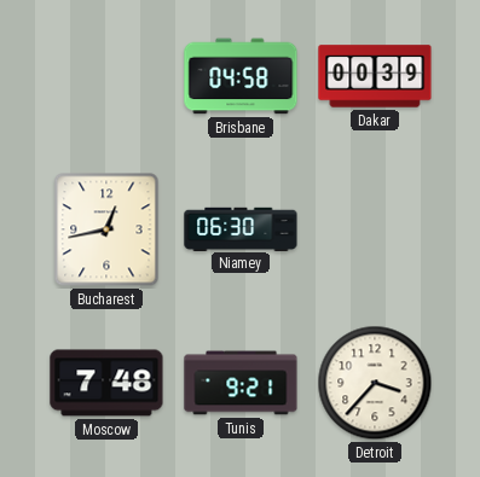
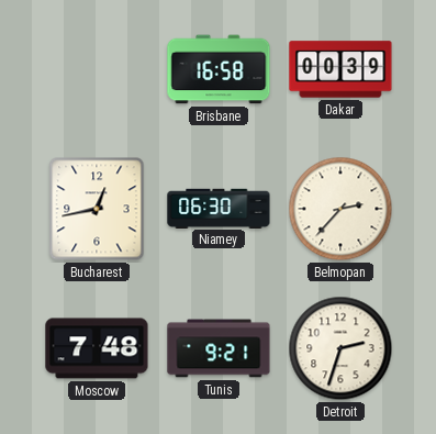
Brisbane: 04:58 -> 16:58
Belmopan: none -> 2:37
Detroit: 3:37 -> 2:33
